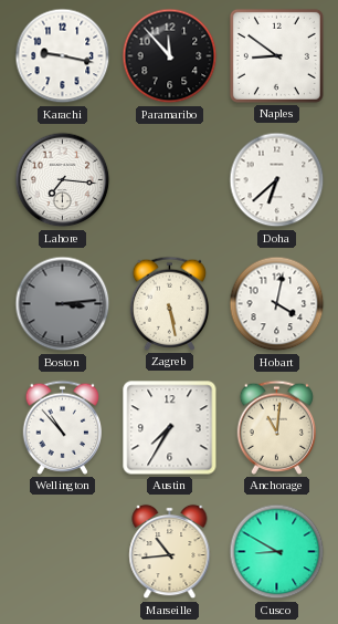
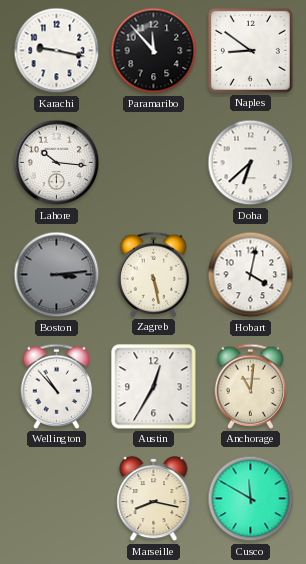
Lahore: 7:16 -> 10:16
Austin: 7:35 -> 12:35
Marseille: 10:44 -> 8:17
Cusco: 8:50 -> 11:50
